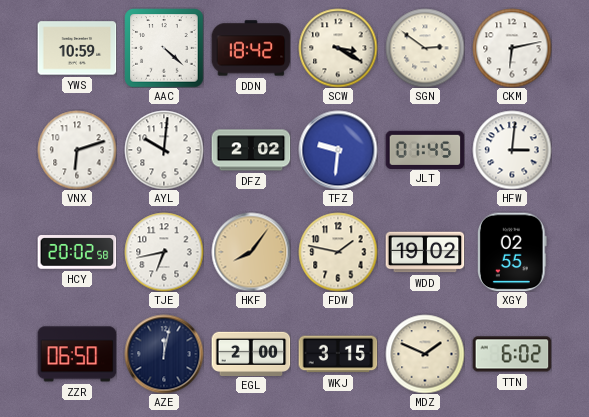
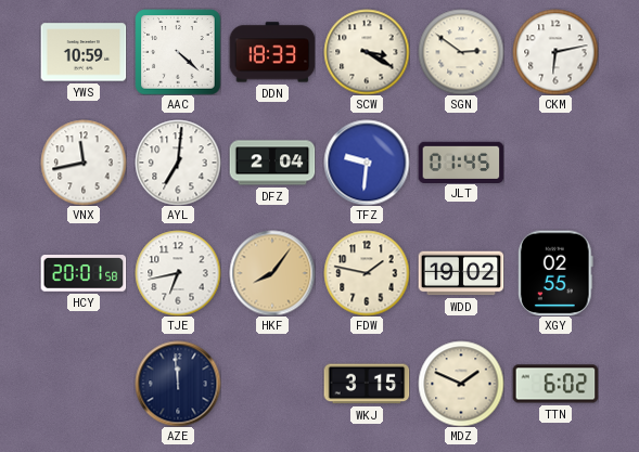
DDN: 18:42 -> 18:33
VNX: 6:12 -> 11:43
AYL: 10:01 -> 7:01
DFZ: 2:02 -> 2:04
HFW: 3:01 -> none
HCY: 20:02 -> 20:01
ZZR: 06:50 -> none
AZE: 12:02 -> 11:59
EGL: 2:00 -> none
